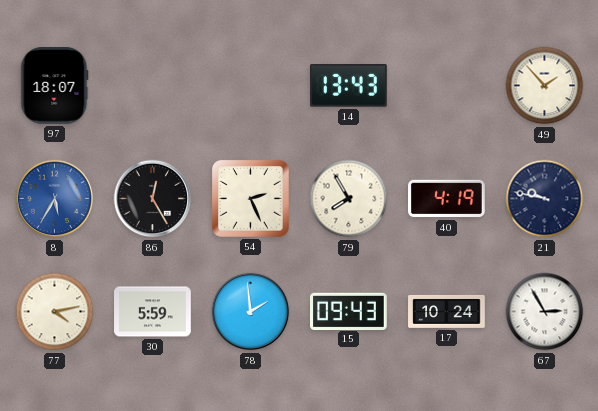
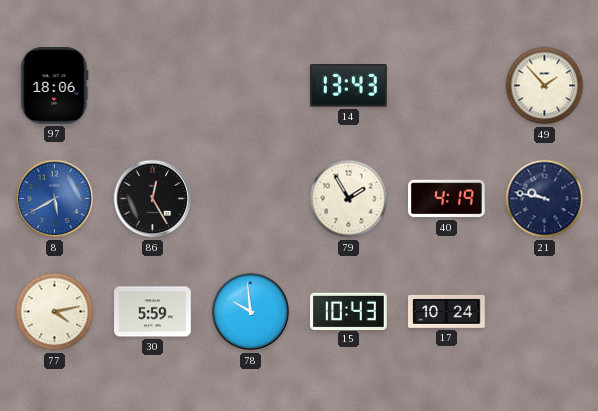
97: 18:07 -> 18:06
8: 5:35 -> 5:40
54: 2:26 -> none
79: 7:55 -> 1:55
78: 1:59 -> 9:59
15: 09:43 -> 10:43
67: 2:55 -> none
